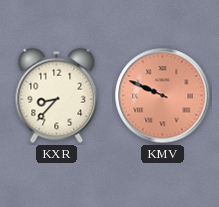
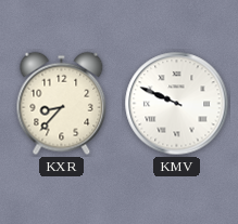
KMV dial: salmon -> white
